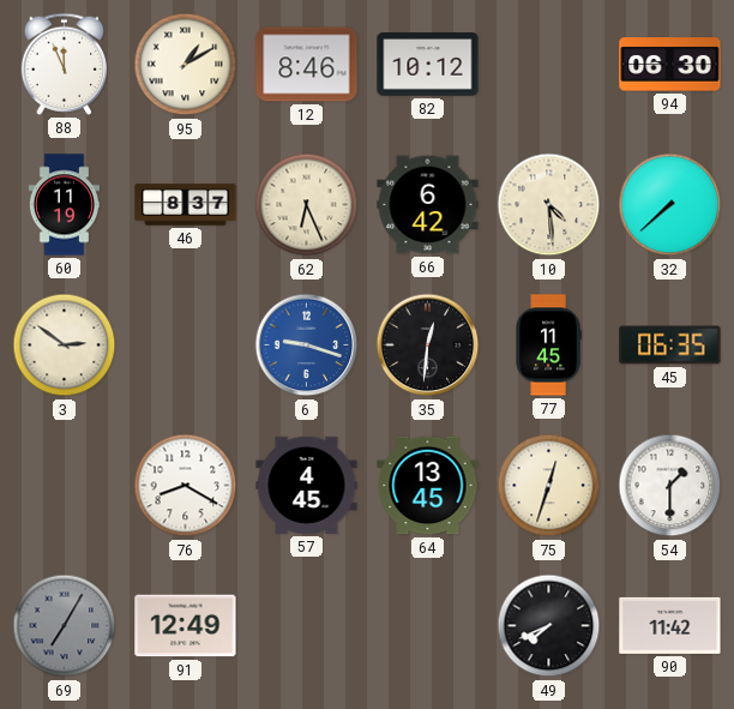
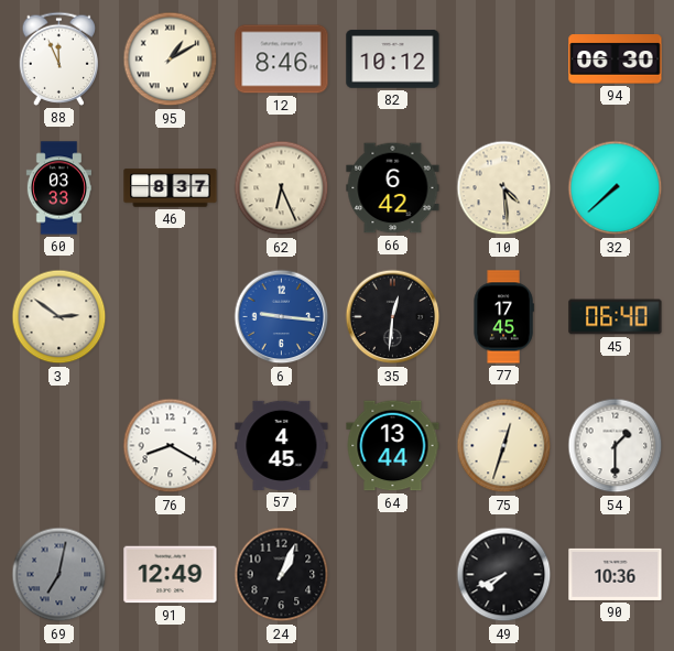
60: 11:19 -> 03:33
6: 9:18 -> 9:16
77: 11:45 -> 17:45
45: 06:35 -> 06:40
64: 13:45 -> 13:44
69: 7:05 -> 7:02
24: none -> 1:04
90: 11:42 -> 10:36
